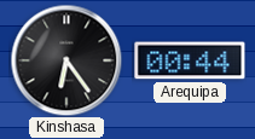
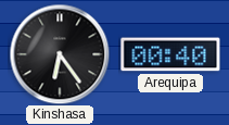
Arequipa: 00:44 -> 00:40
